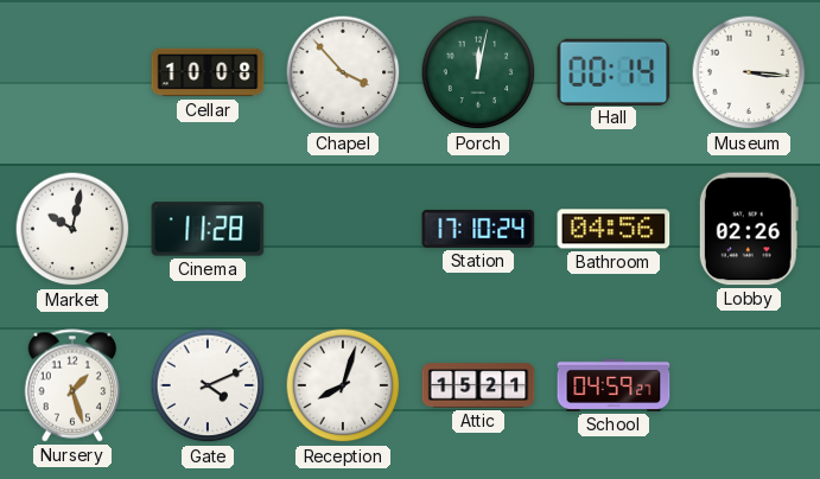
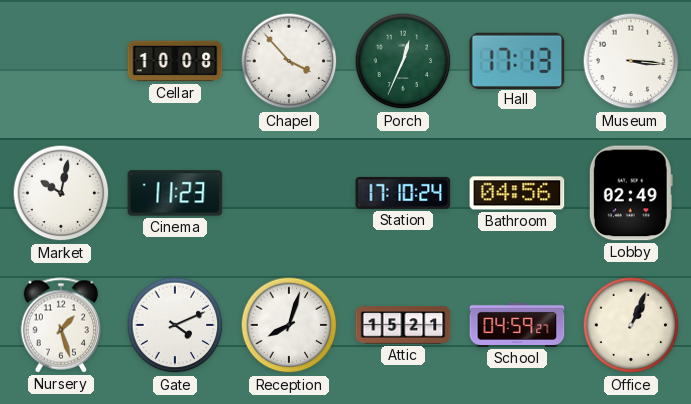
Porch: 12:02 -> 12:34
Hall: 00:14 -> 17:13
Cinema: 11:28 -> 11:23
Lobby: 02:26 -> 02:49
Office: none -> 1:04
